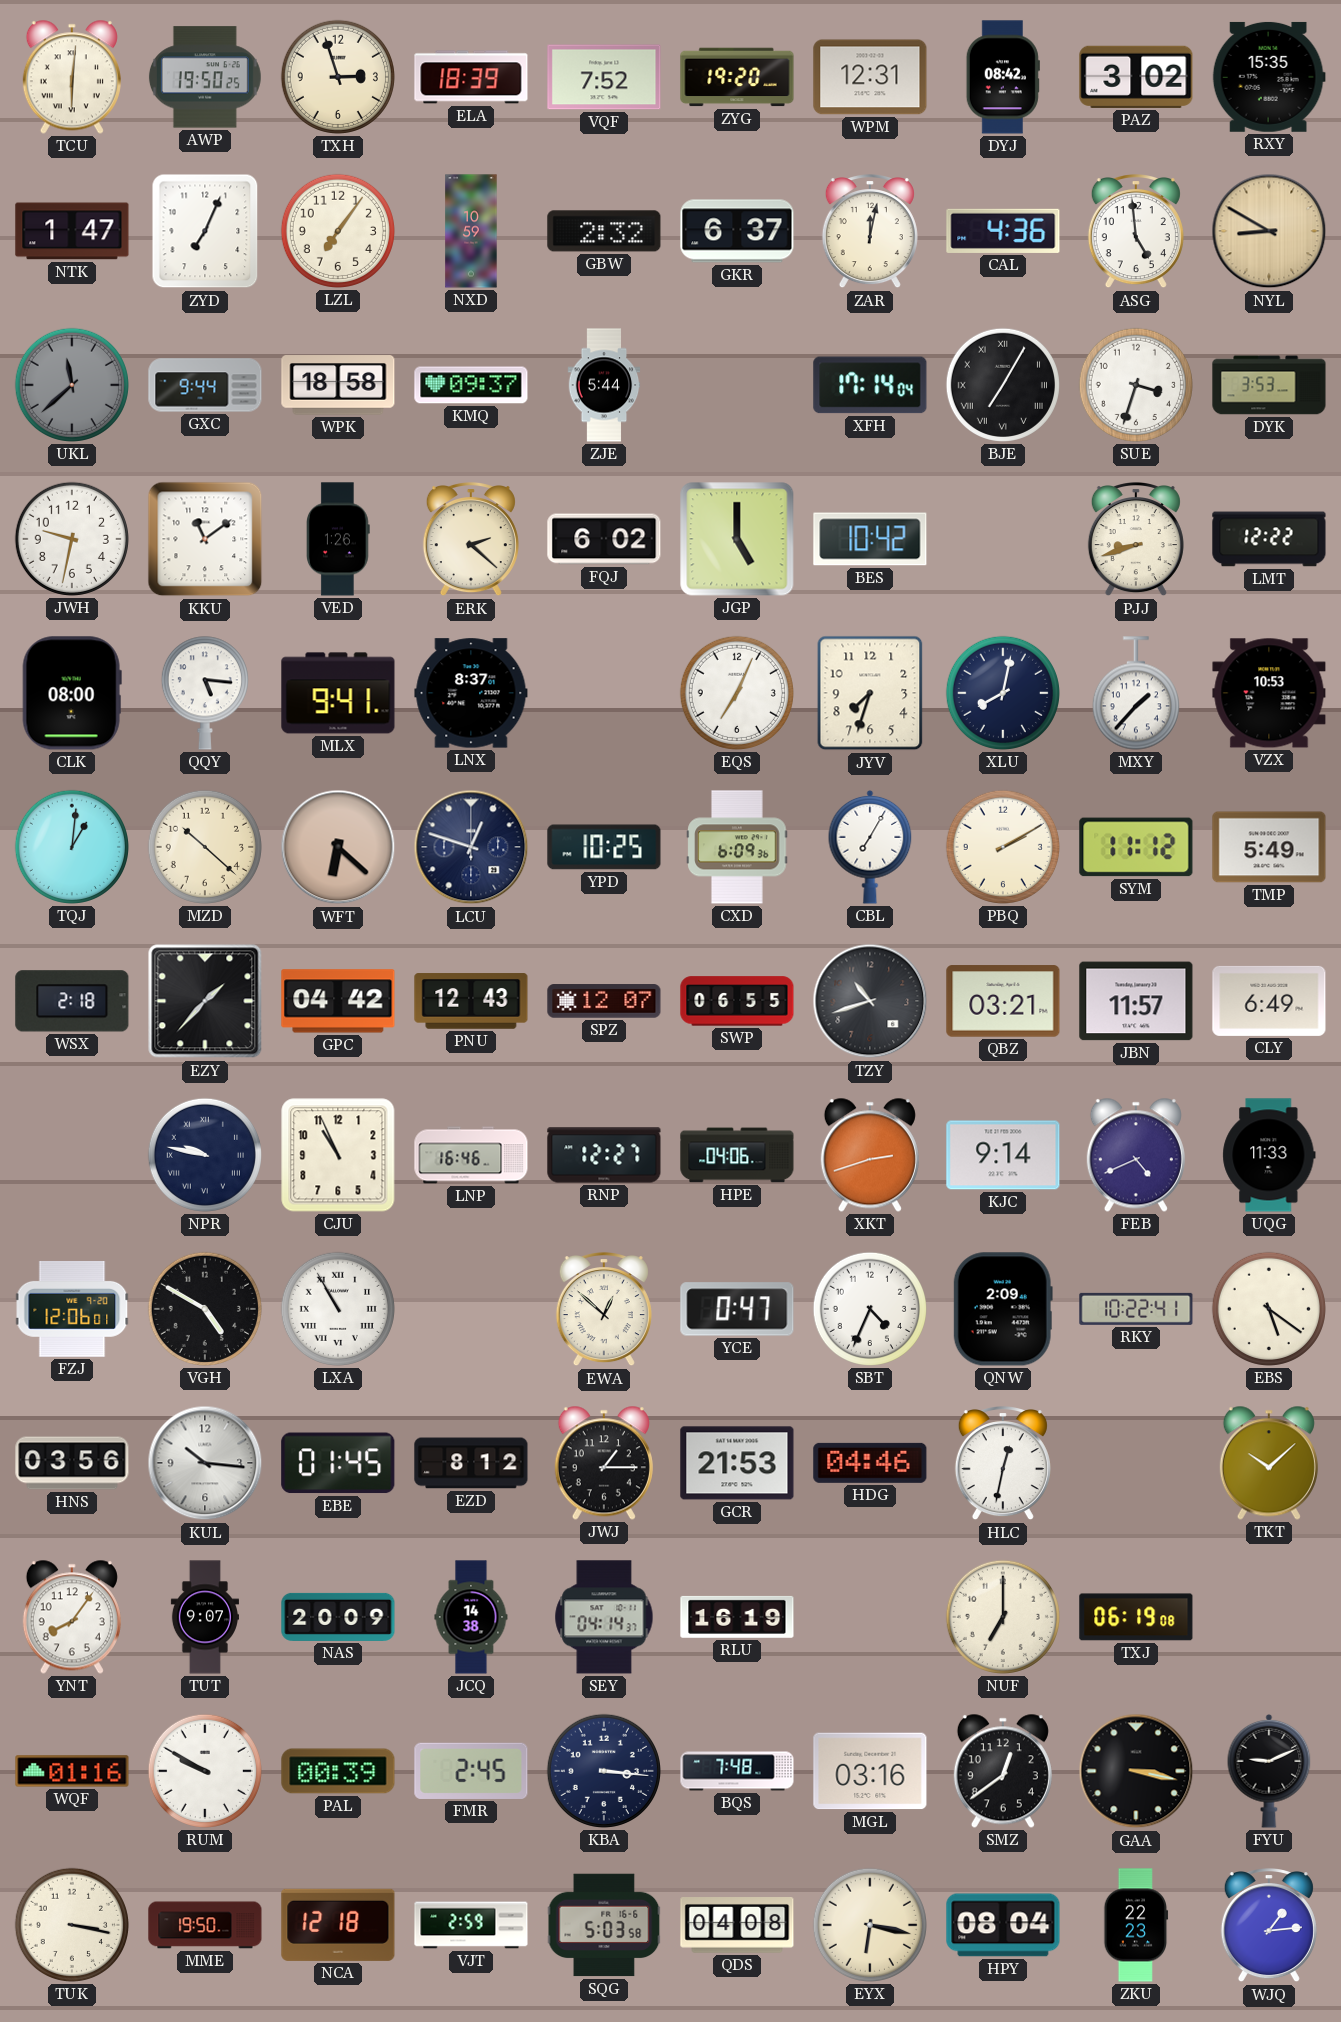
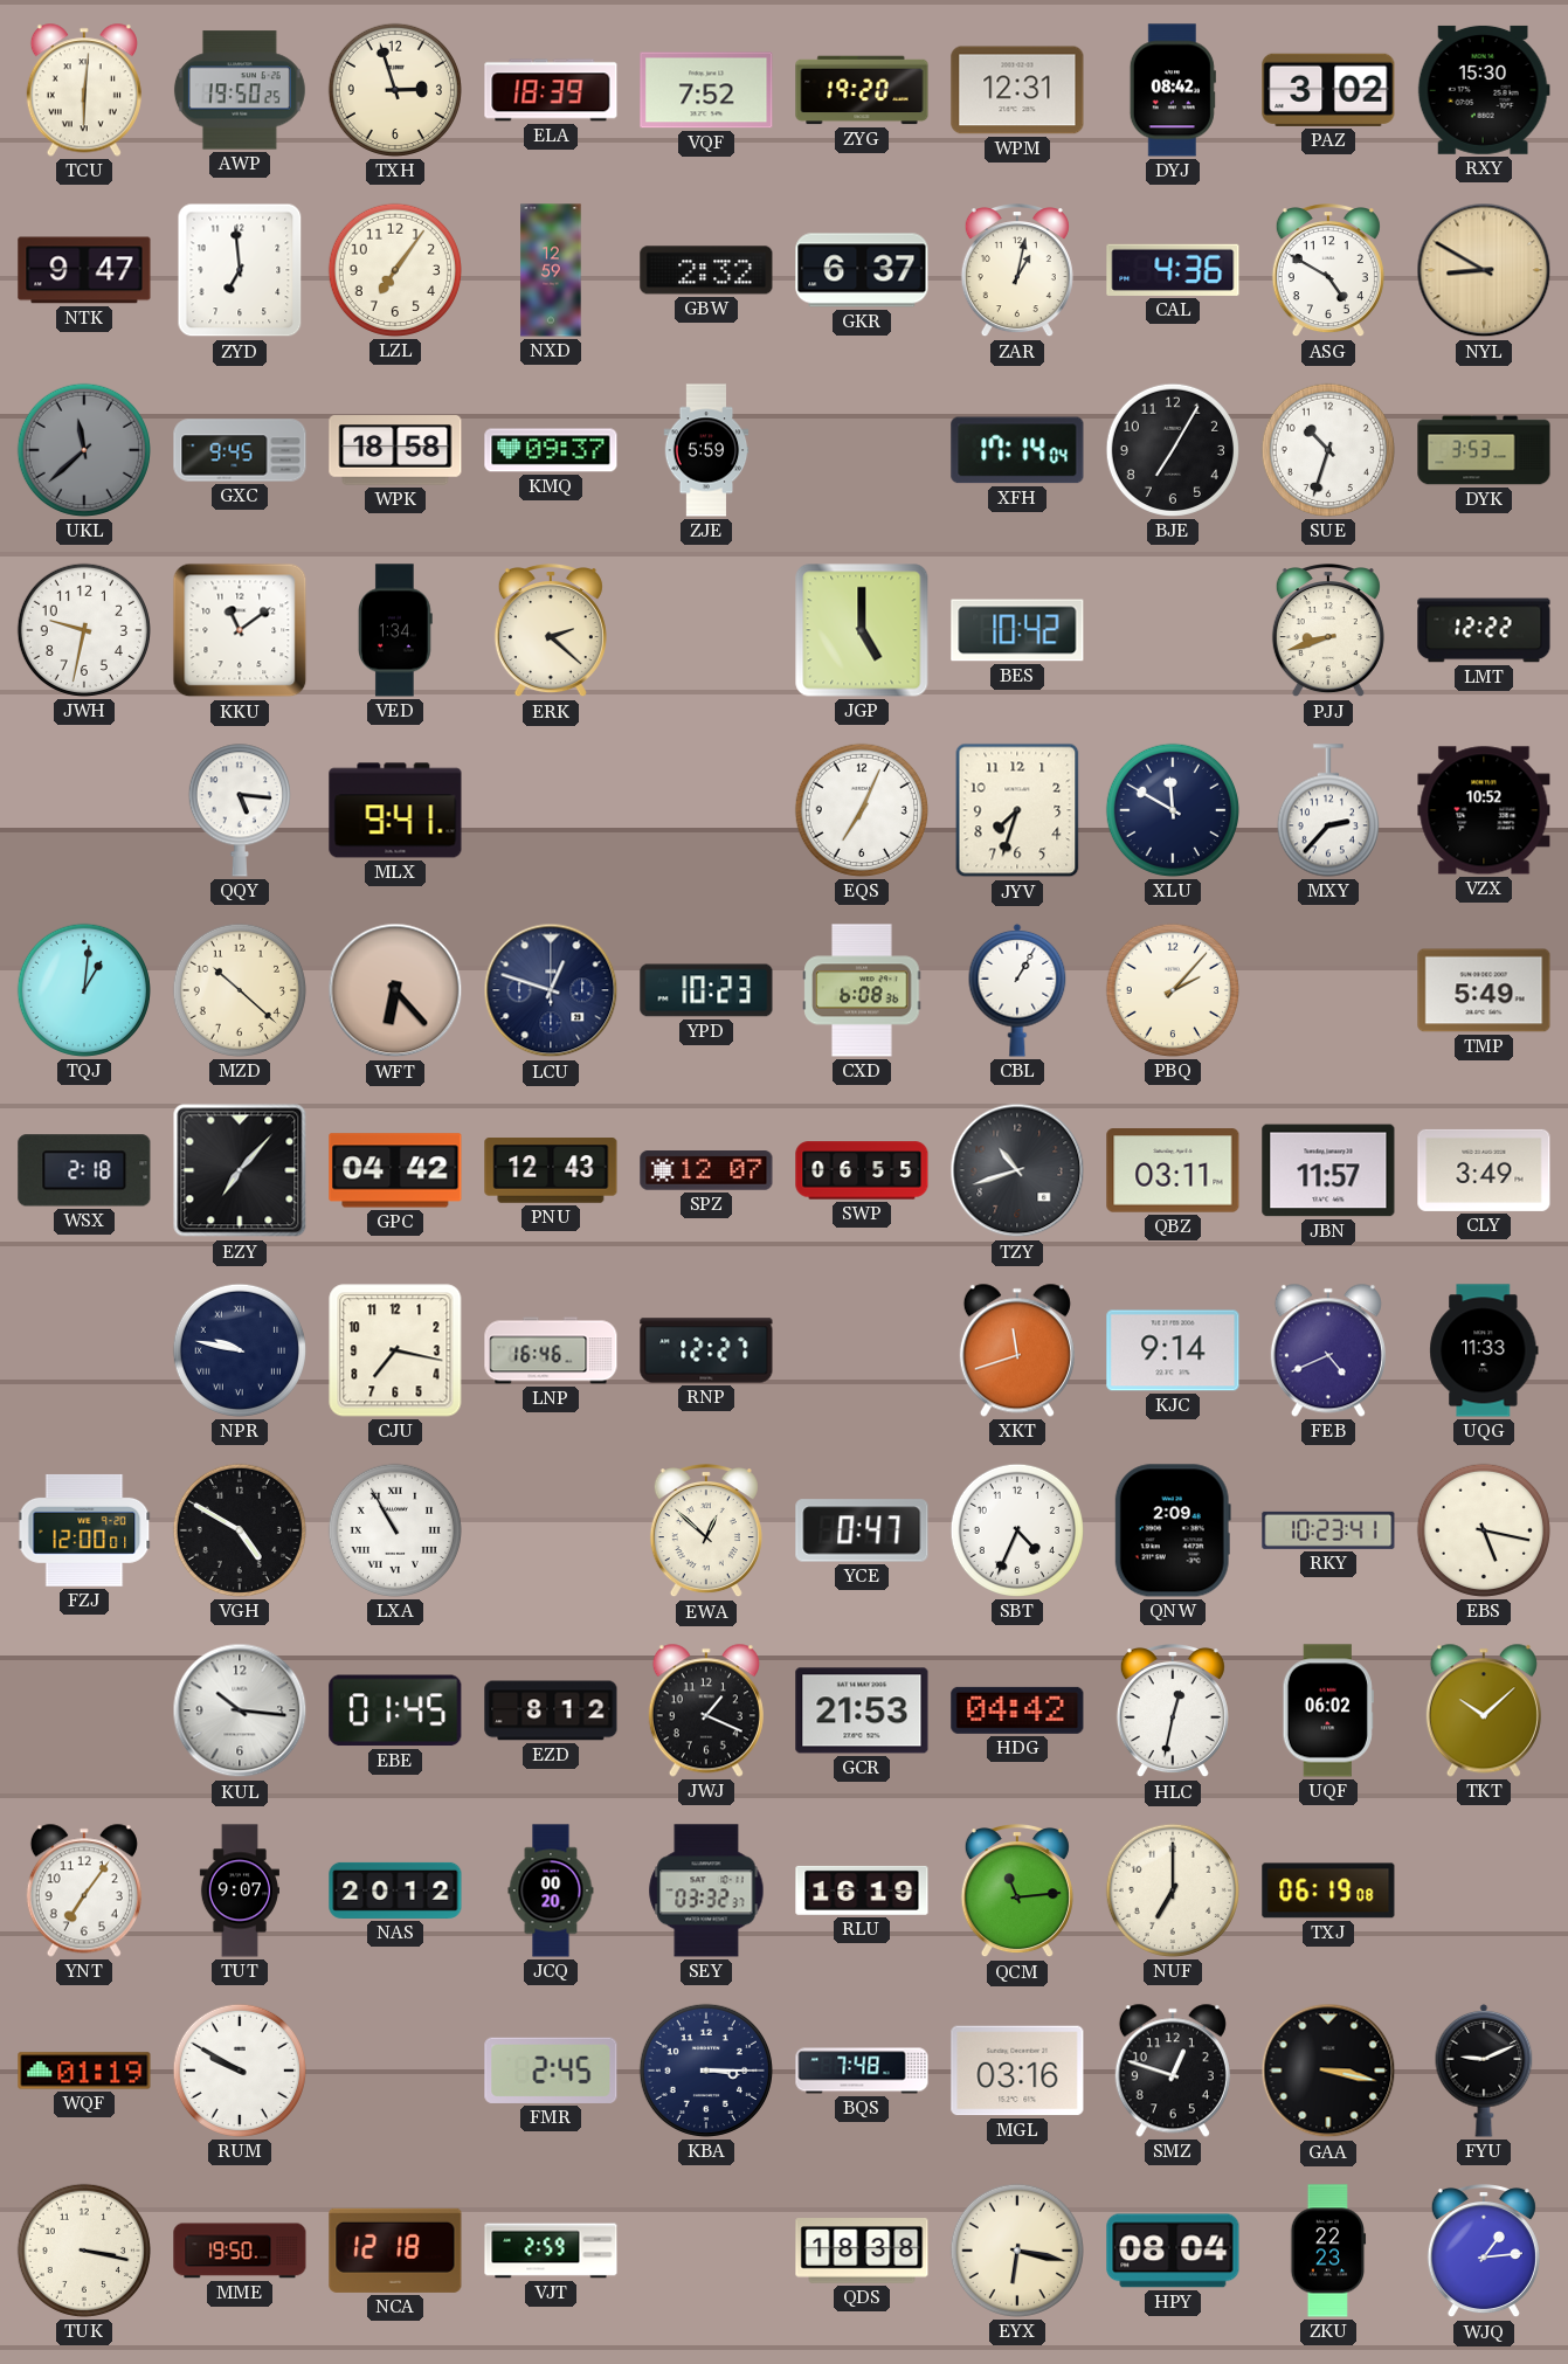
RXY: 15:35 -> 15:30
NTK: 1:47 -> 9:47
ZYD: 7:04 -> 6:59
NXD: 10:59 -> 12:59
ZAR: 12:02 -> 1:02
ASG: 4:59 -> 4:50
GXC: 9:44 -> 9:45
ZJE: 5:44 -> 5:59
BJE numerals: Roman -> Arabic
SUE: 3:33 -> 10:33
VED: 1:26 -> 1:34
FQJ: 6:02 -> none
CLK: 08:00 -> none
LNX: 8:37 -> none
XLU: 8:02 -> 11:50
MXY: 1:37 -> 2:37
VZX: 10:53 -> 10:52
WFT: 6:22 -> 6:23
YPD: 10:25 -> 10:23
CXD: 6:09 -> 6:08
CBL: 7:05 -> 1:05
PBQ: 2:10 -> 2:07
SYM: 11:12 -> none
EZY: 1:37 -> 7:07
QBZ: 03:21 -> 03:11
CLY: 6:49 -> 3:49
CJU: 10:56 -> 7:17
HPE: 04:06 -> none
XKT: 2:42 -> 11:42
FZJ: 12:06 -> 12:00
RKY: 10:22 -> 10:23
EBS: 5:21 -> 5:17
HNS: 03:56 -> none
JWJ: 1:15 -> 1:19
HDG: 04:46 -> 04:42
UQF: none -> 06:02
YNT: 8:06 -> 7:06
NAS: 20:09 -> 20:12
JCQ: 14:38 -> 00:20
SEY: 04:14 -> 03:32
QCM: none -> 11:14
WQF: 01:16 -> 01:19
PAL: 00:39 -> none
KBA: 3:16 -> 3:15
SMZ: 12:39 -> 12:48
SQG: 5:03 -> none
QDS: 04:08 -> 18:38
